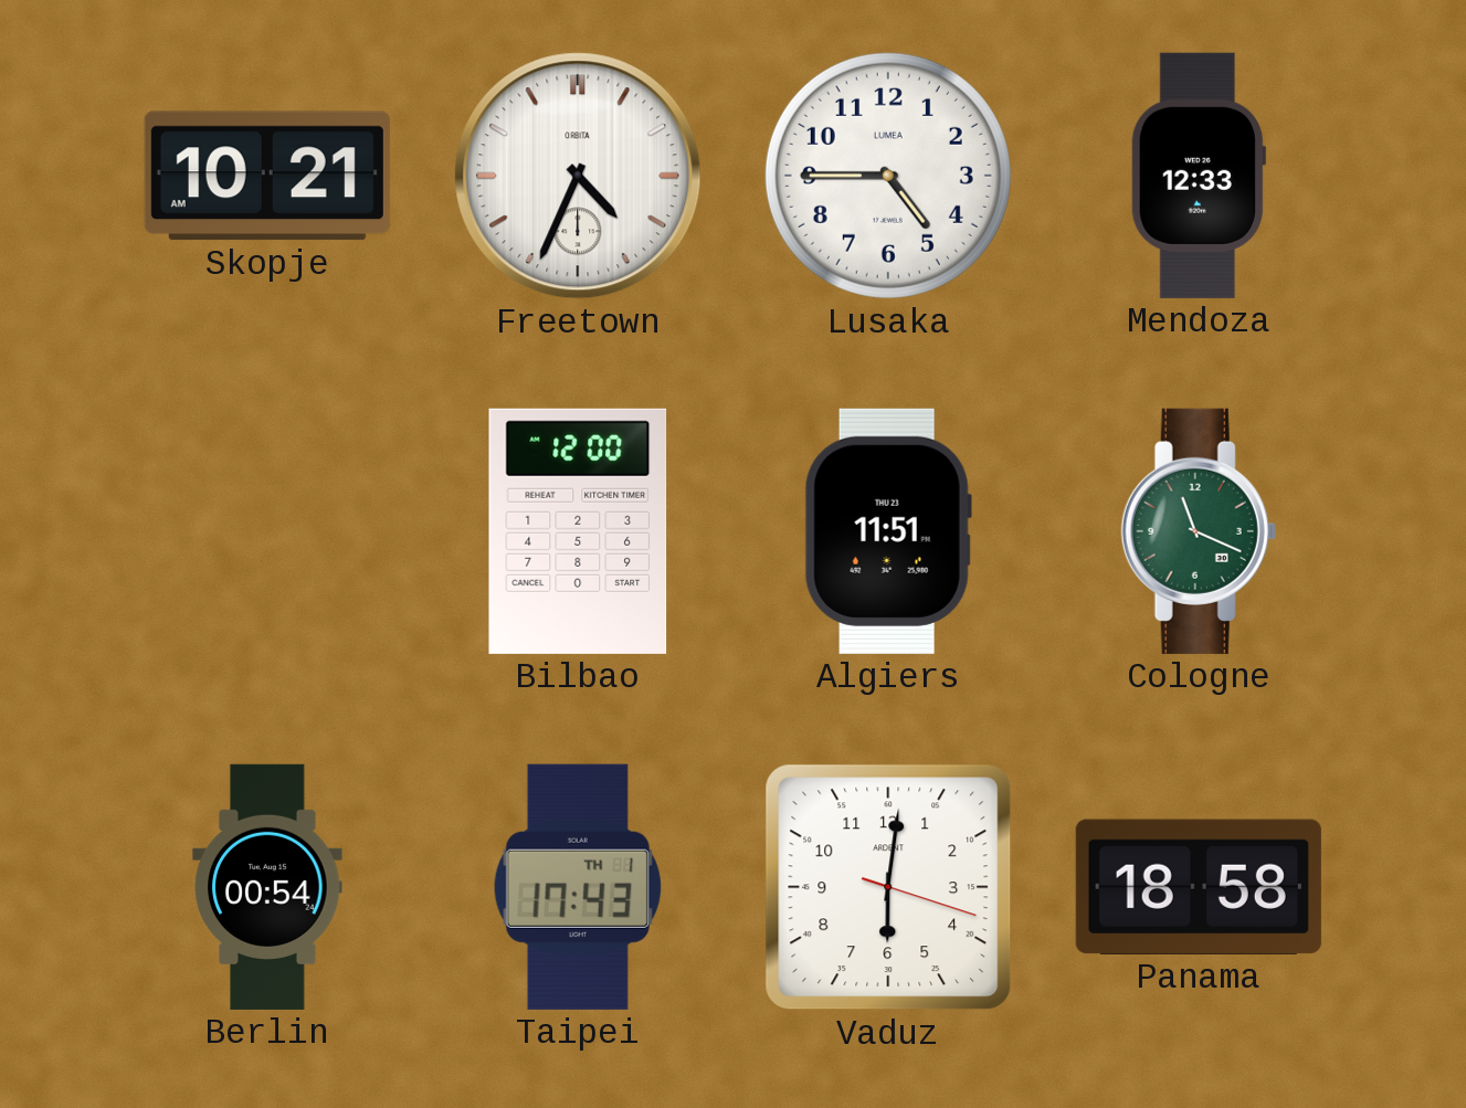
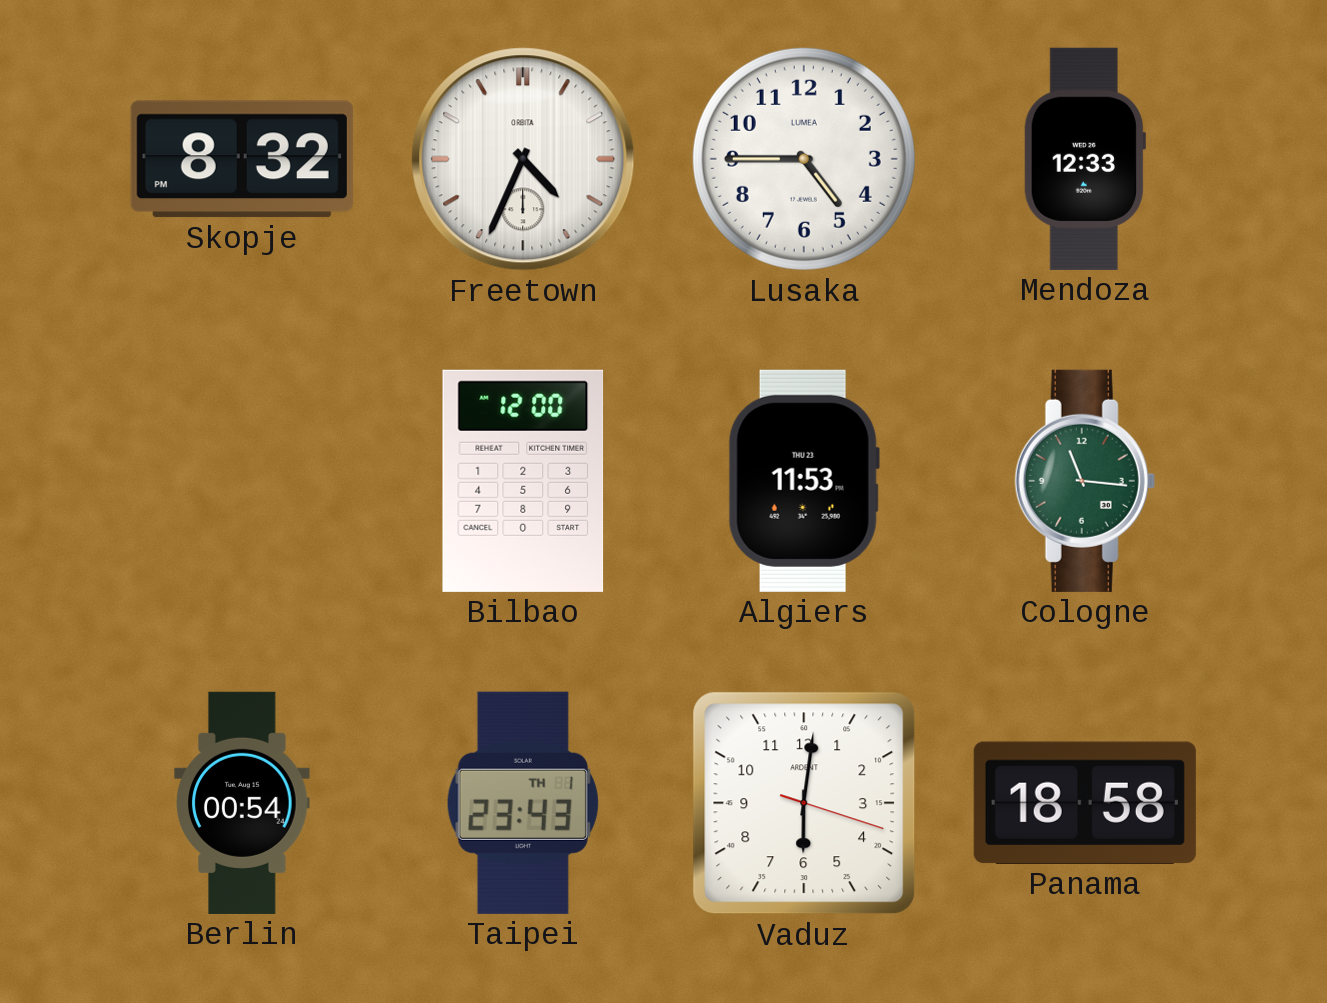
Skopje: 10:21 -> 8:32
Algiers: 11:51 -> 11:53
Cologne: 11:19 -> 11:16
Taipei: 17:43 -> 23:43
